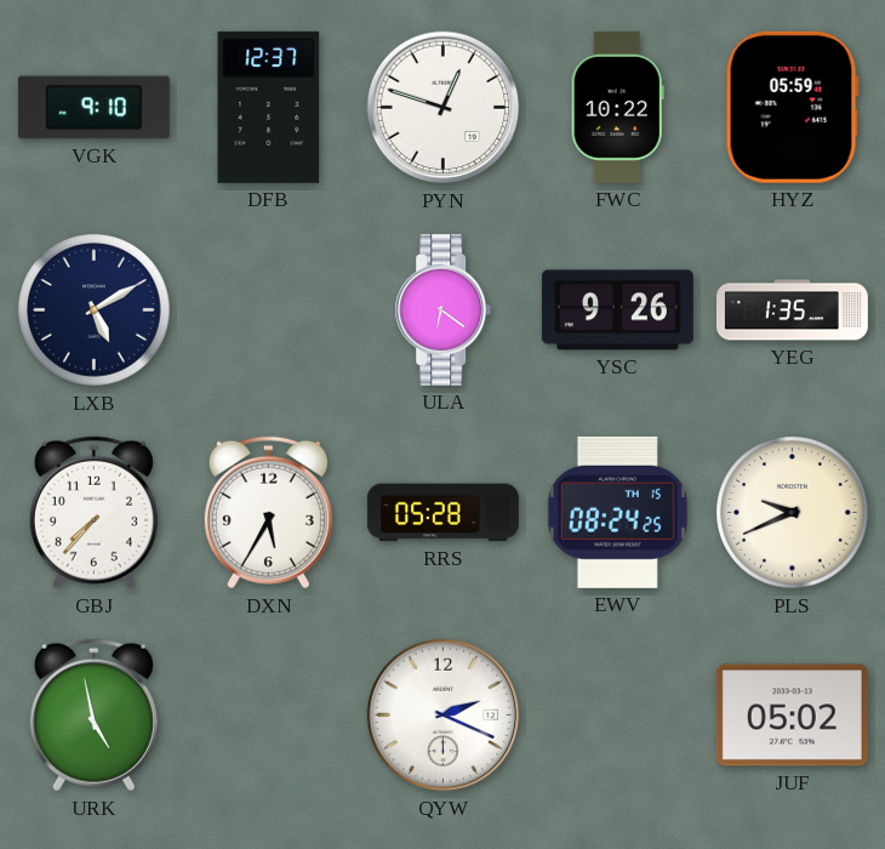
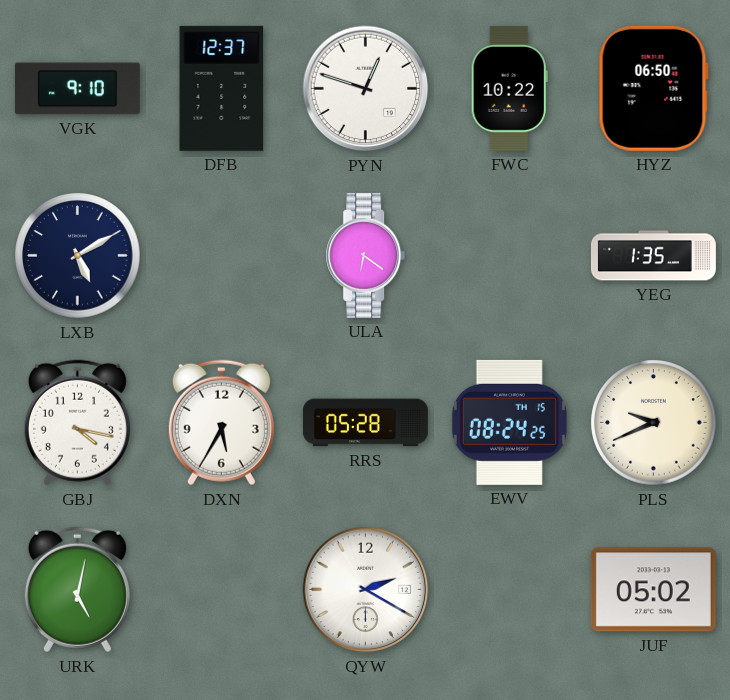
HYZ: 05:59 -> 06:50
YSC: 9:26 -> none
GBJ: 7:37 -> 4:17
URK: 4:58 -> 5:02
QYW: 2:19 -> 2:20
